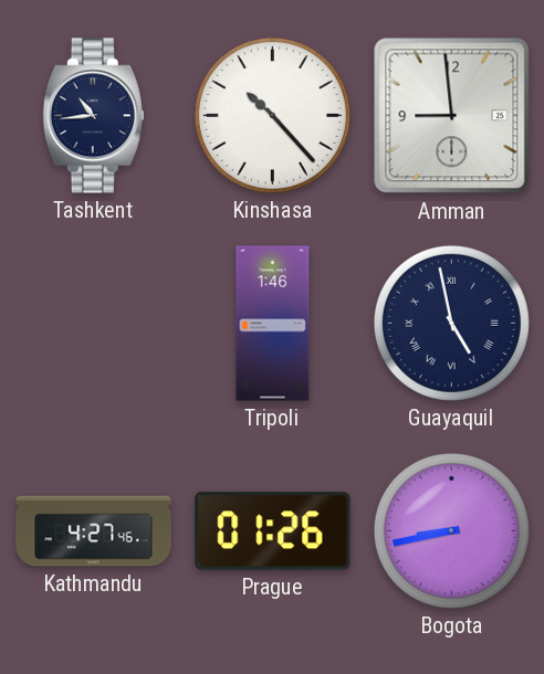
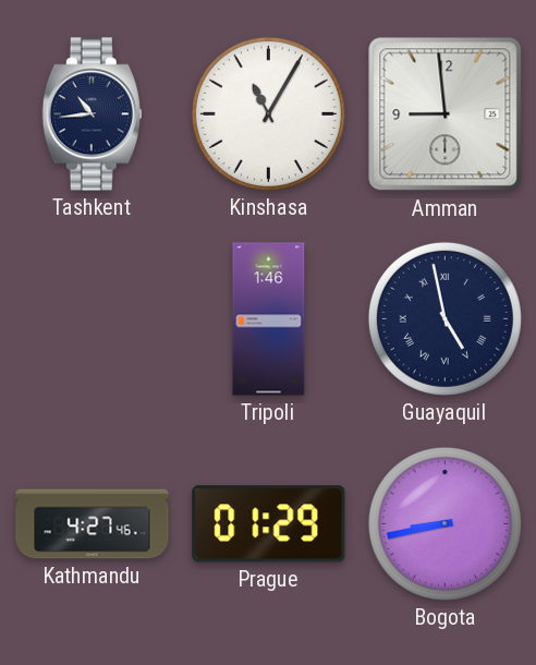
Kinshasa: 10:23 -> 11:05
Prague: 01:26 -> 01:29
